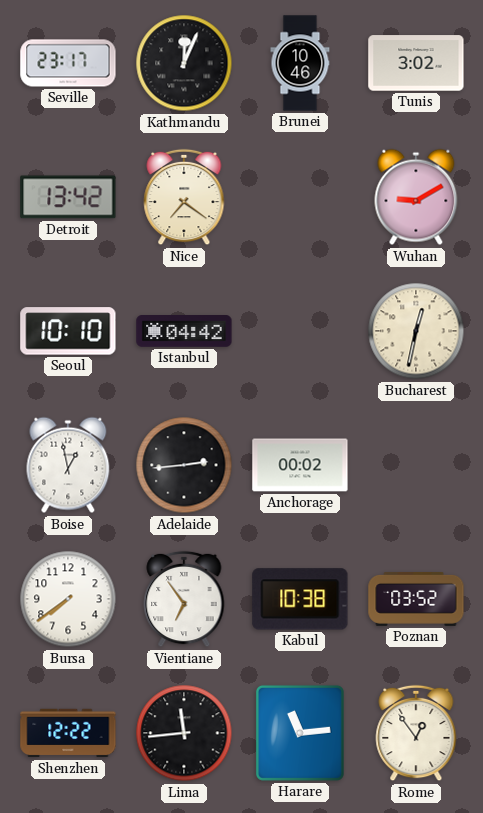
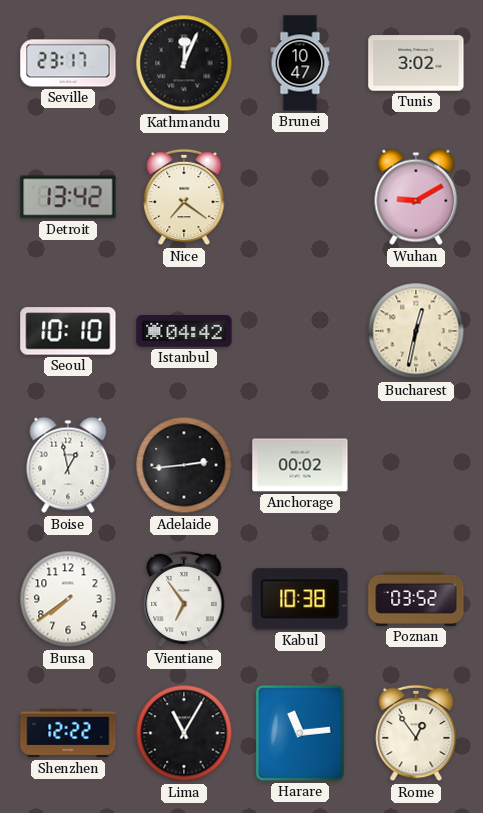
Brunei: 10:46 -> 10:47
Lima: 11:44 -> 11:05
